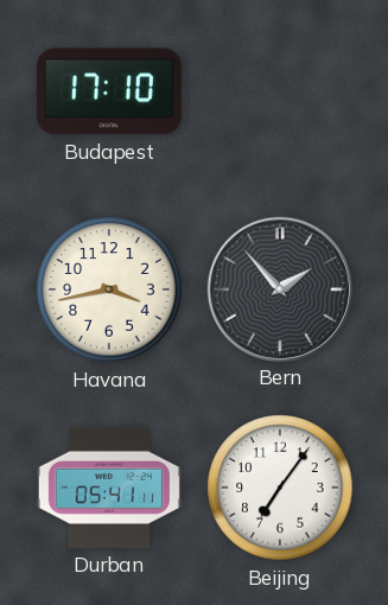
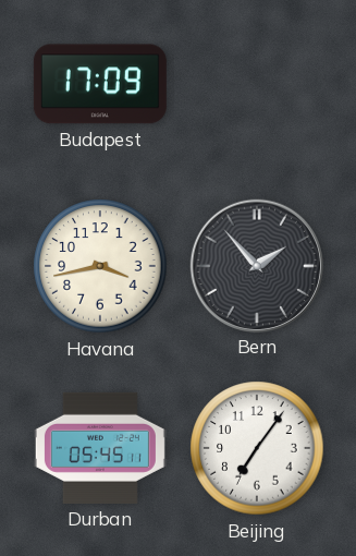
Budapest: 17:10 -> 17:09
Durban: 05:41 -> 05:45
